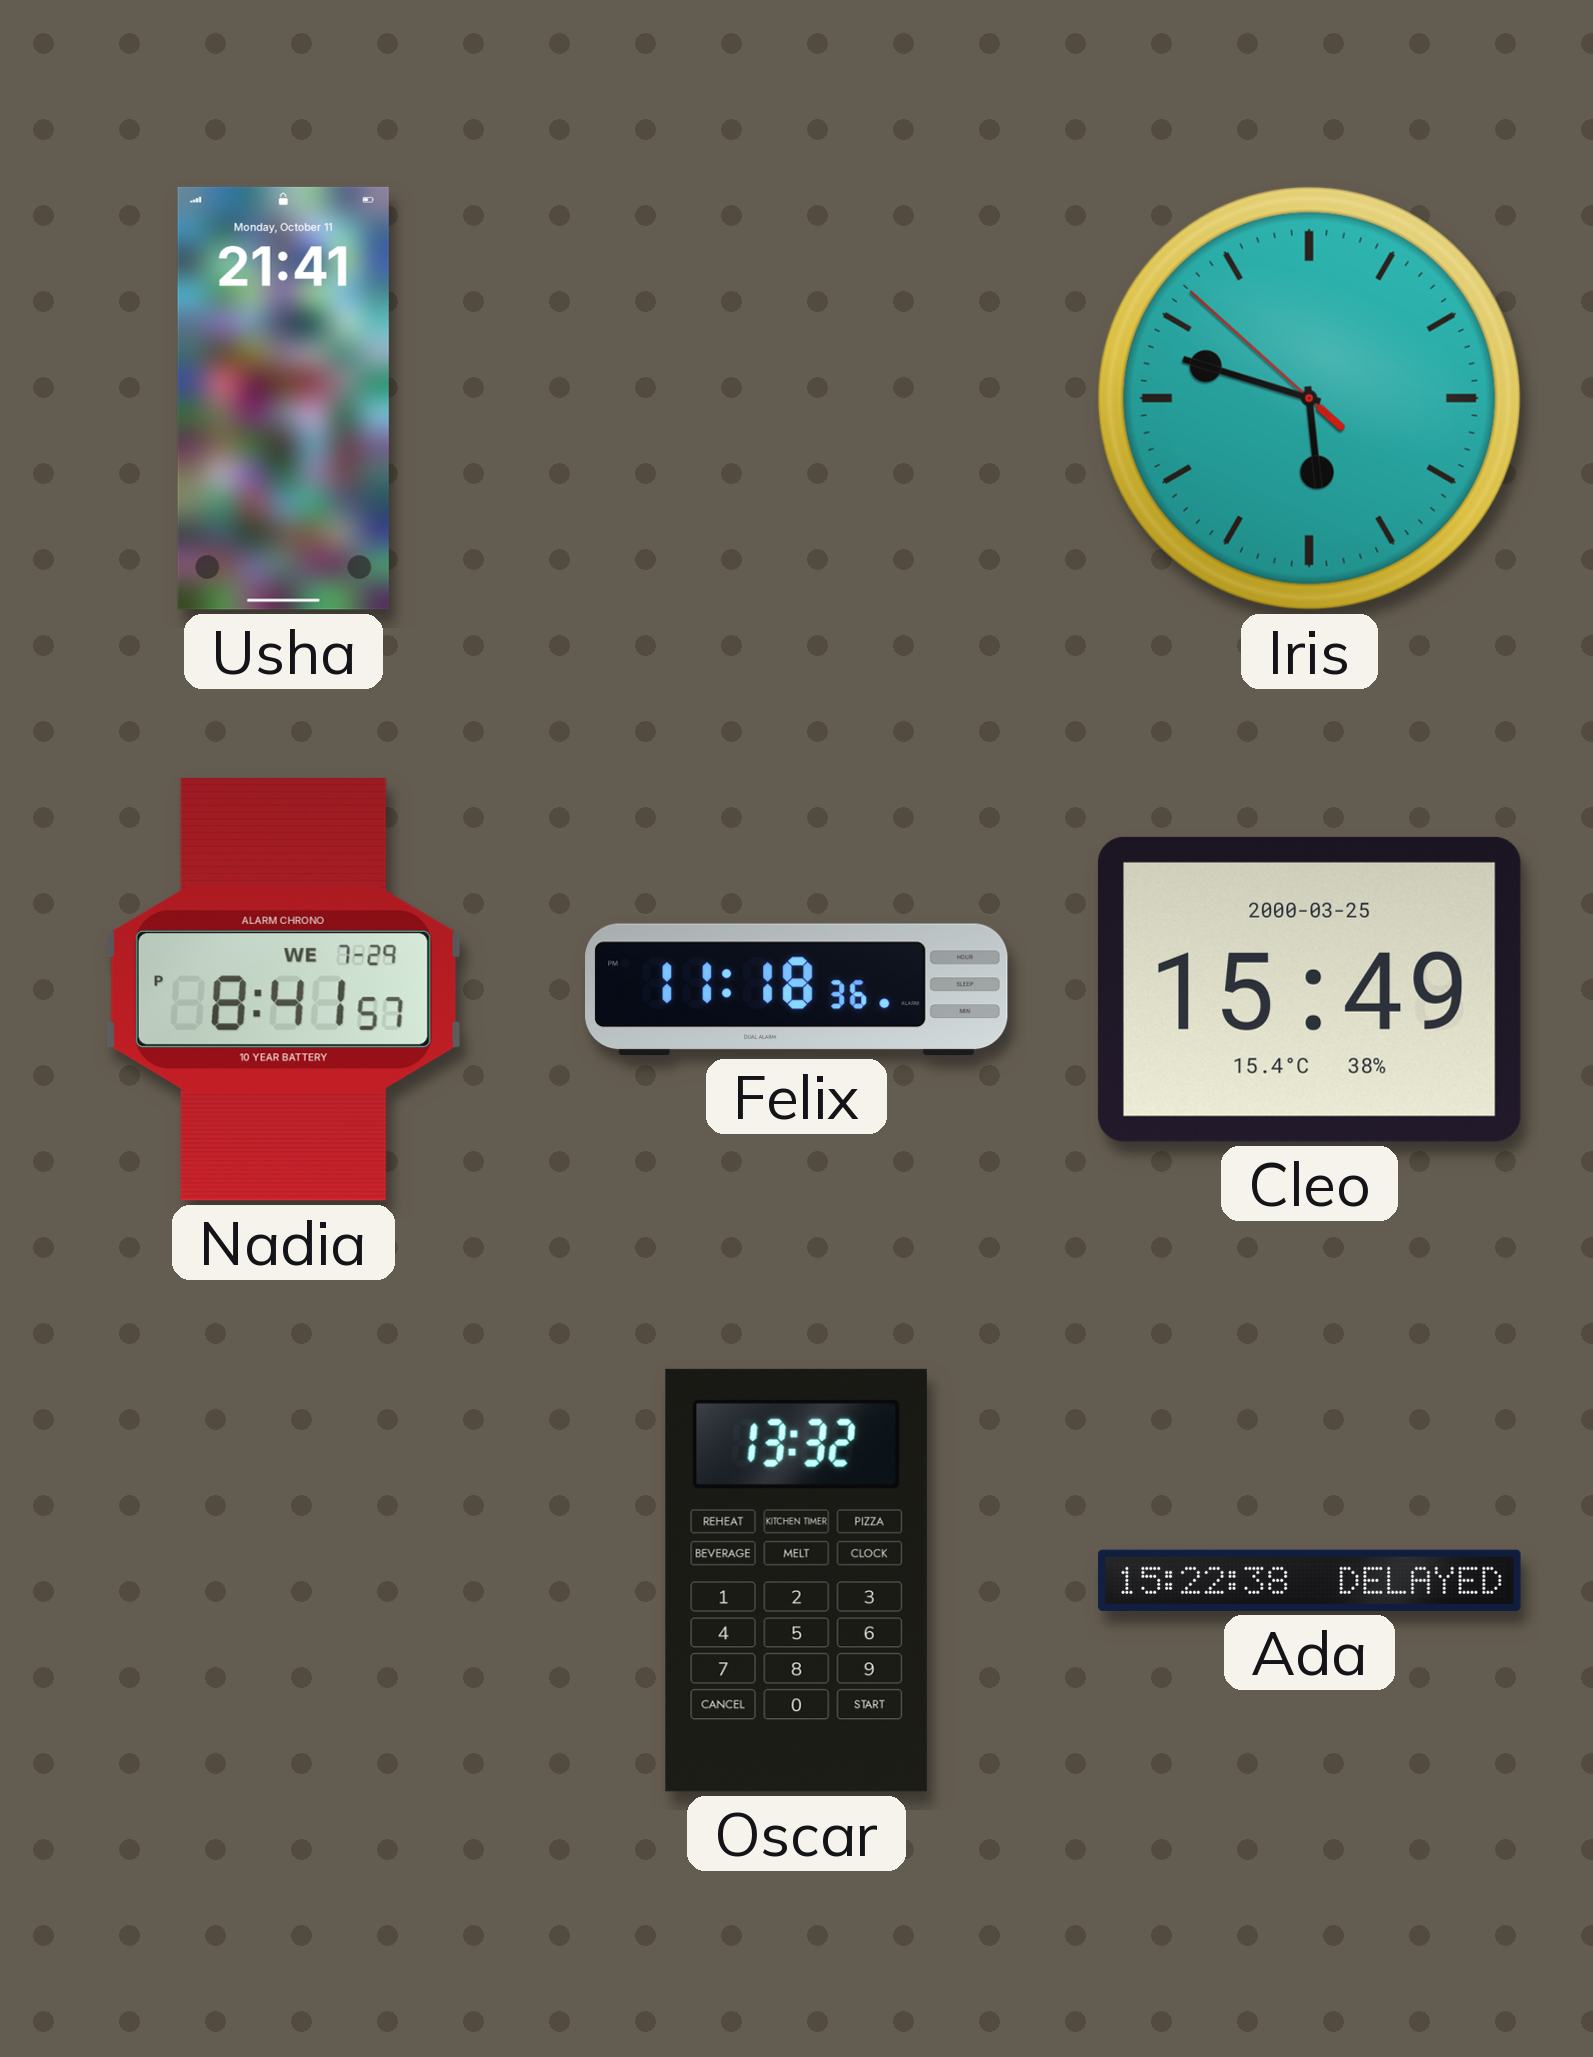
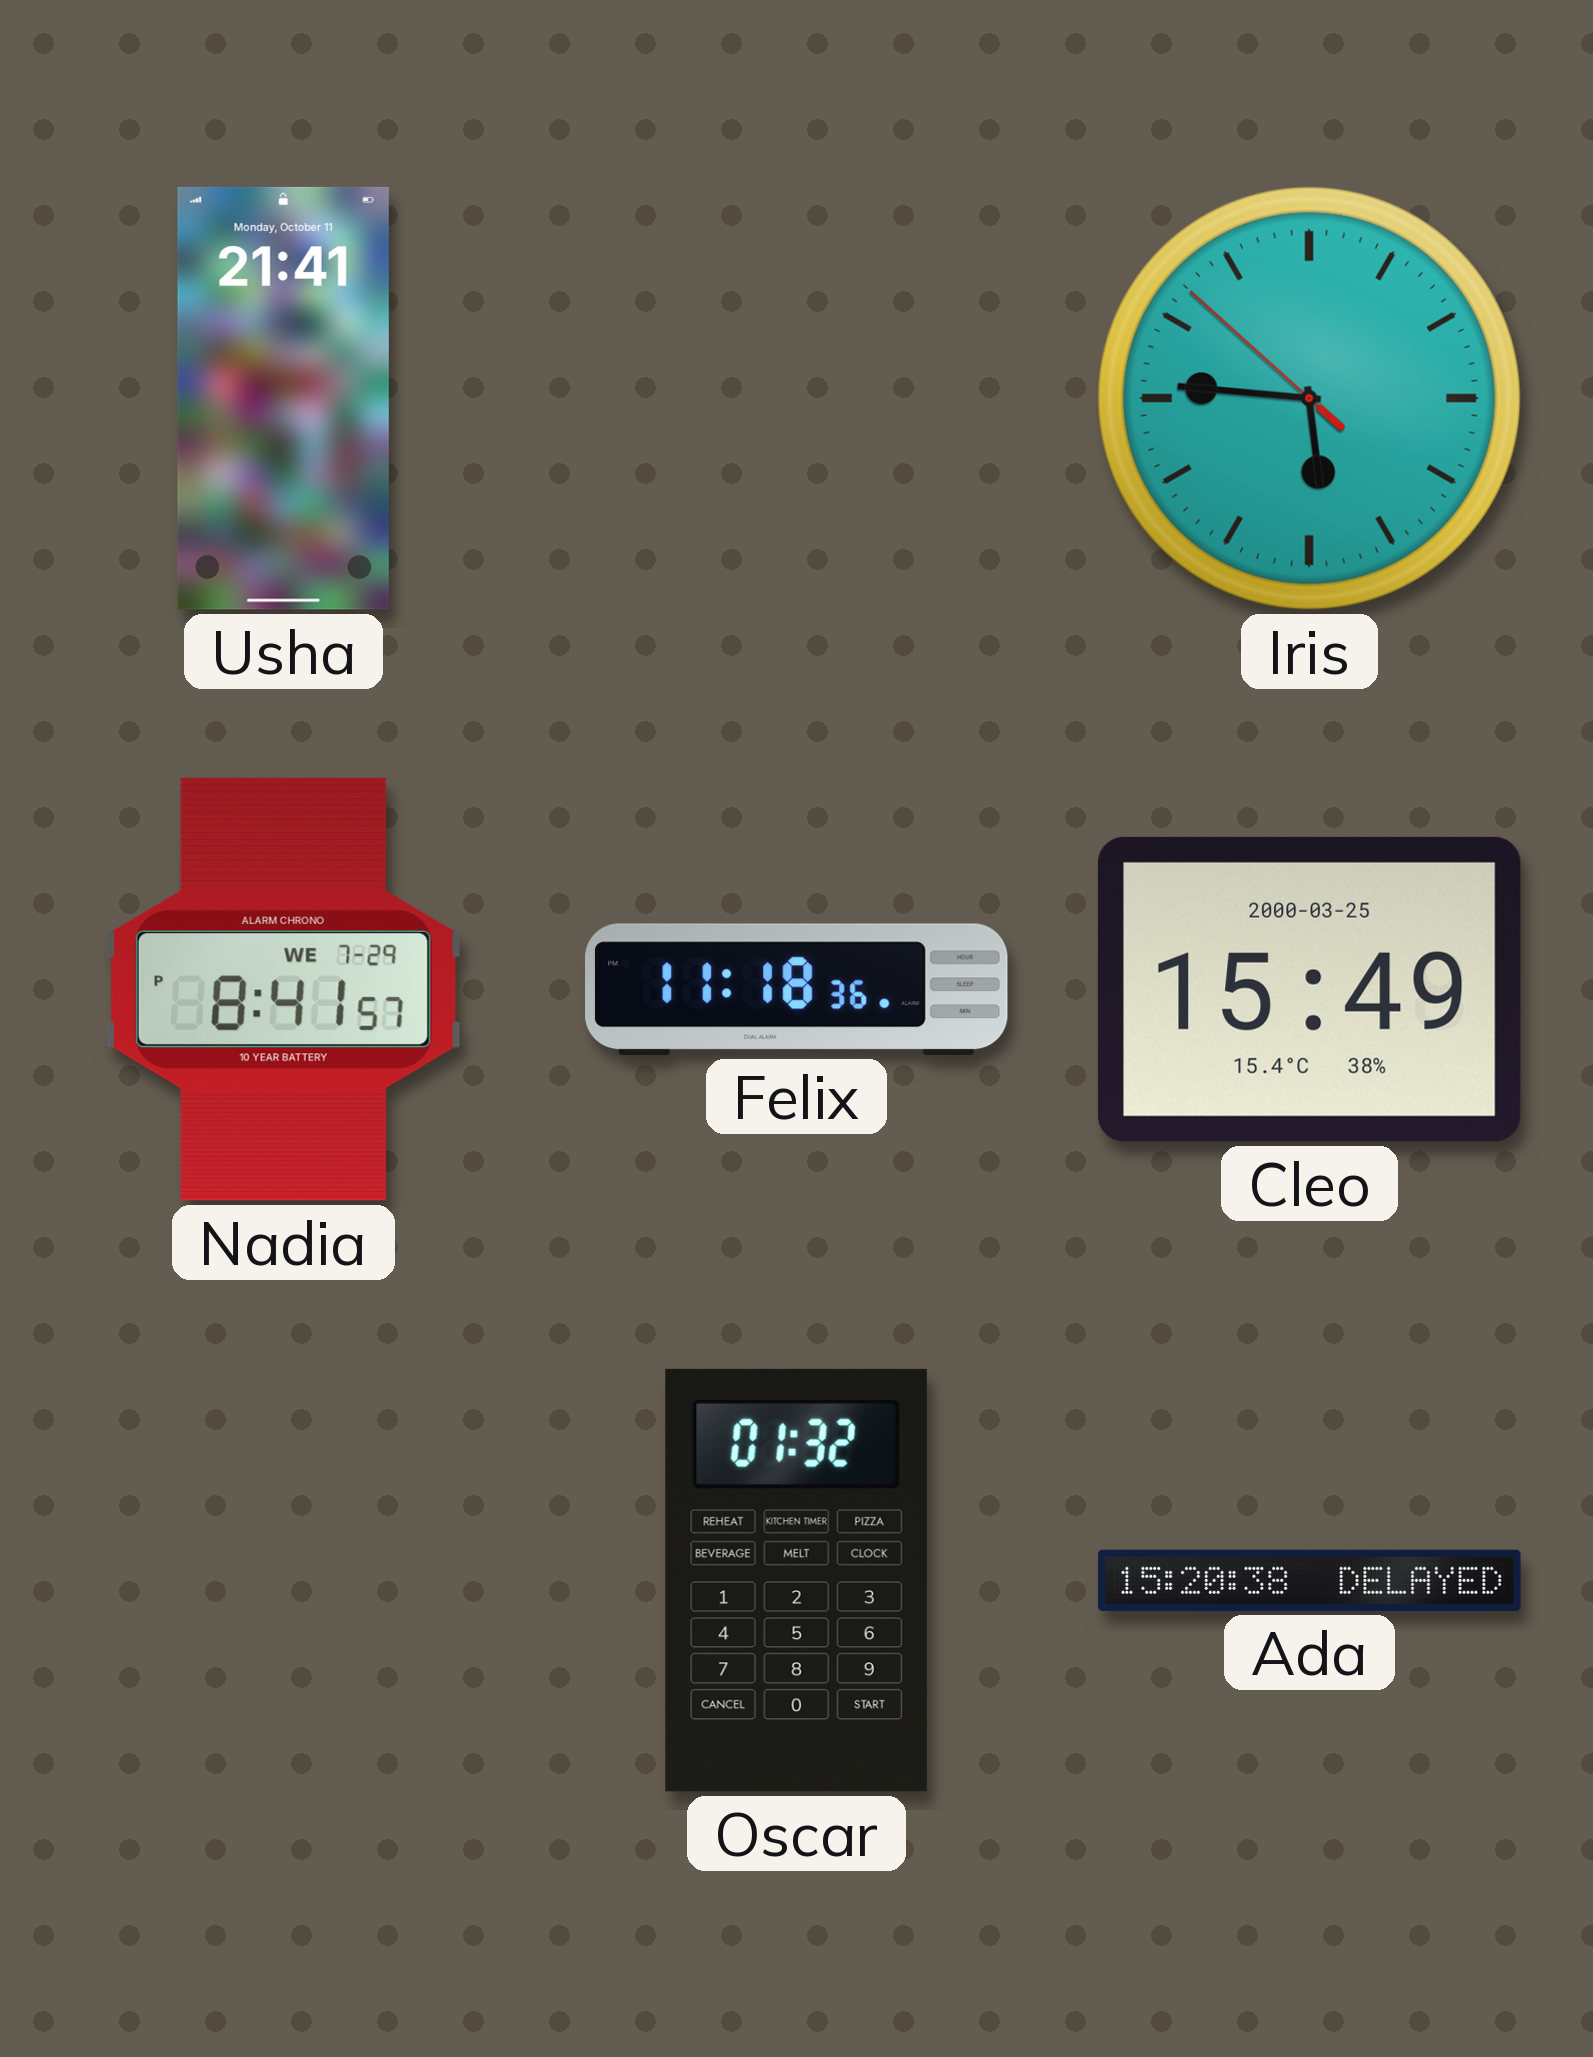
Iris: 5:47 -> 5:45
Oscar: 13:32 -> 01:32
Ada: 15:22 -> 15:20
